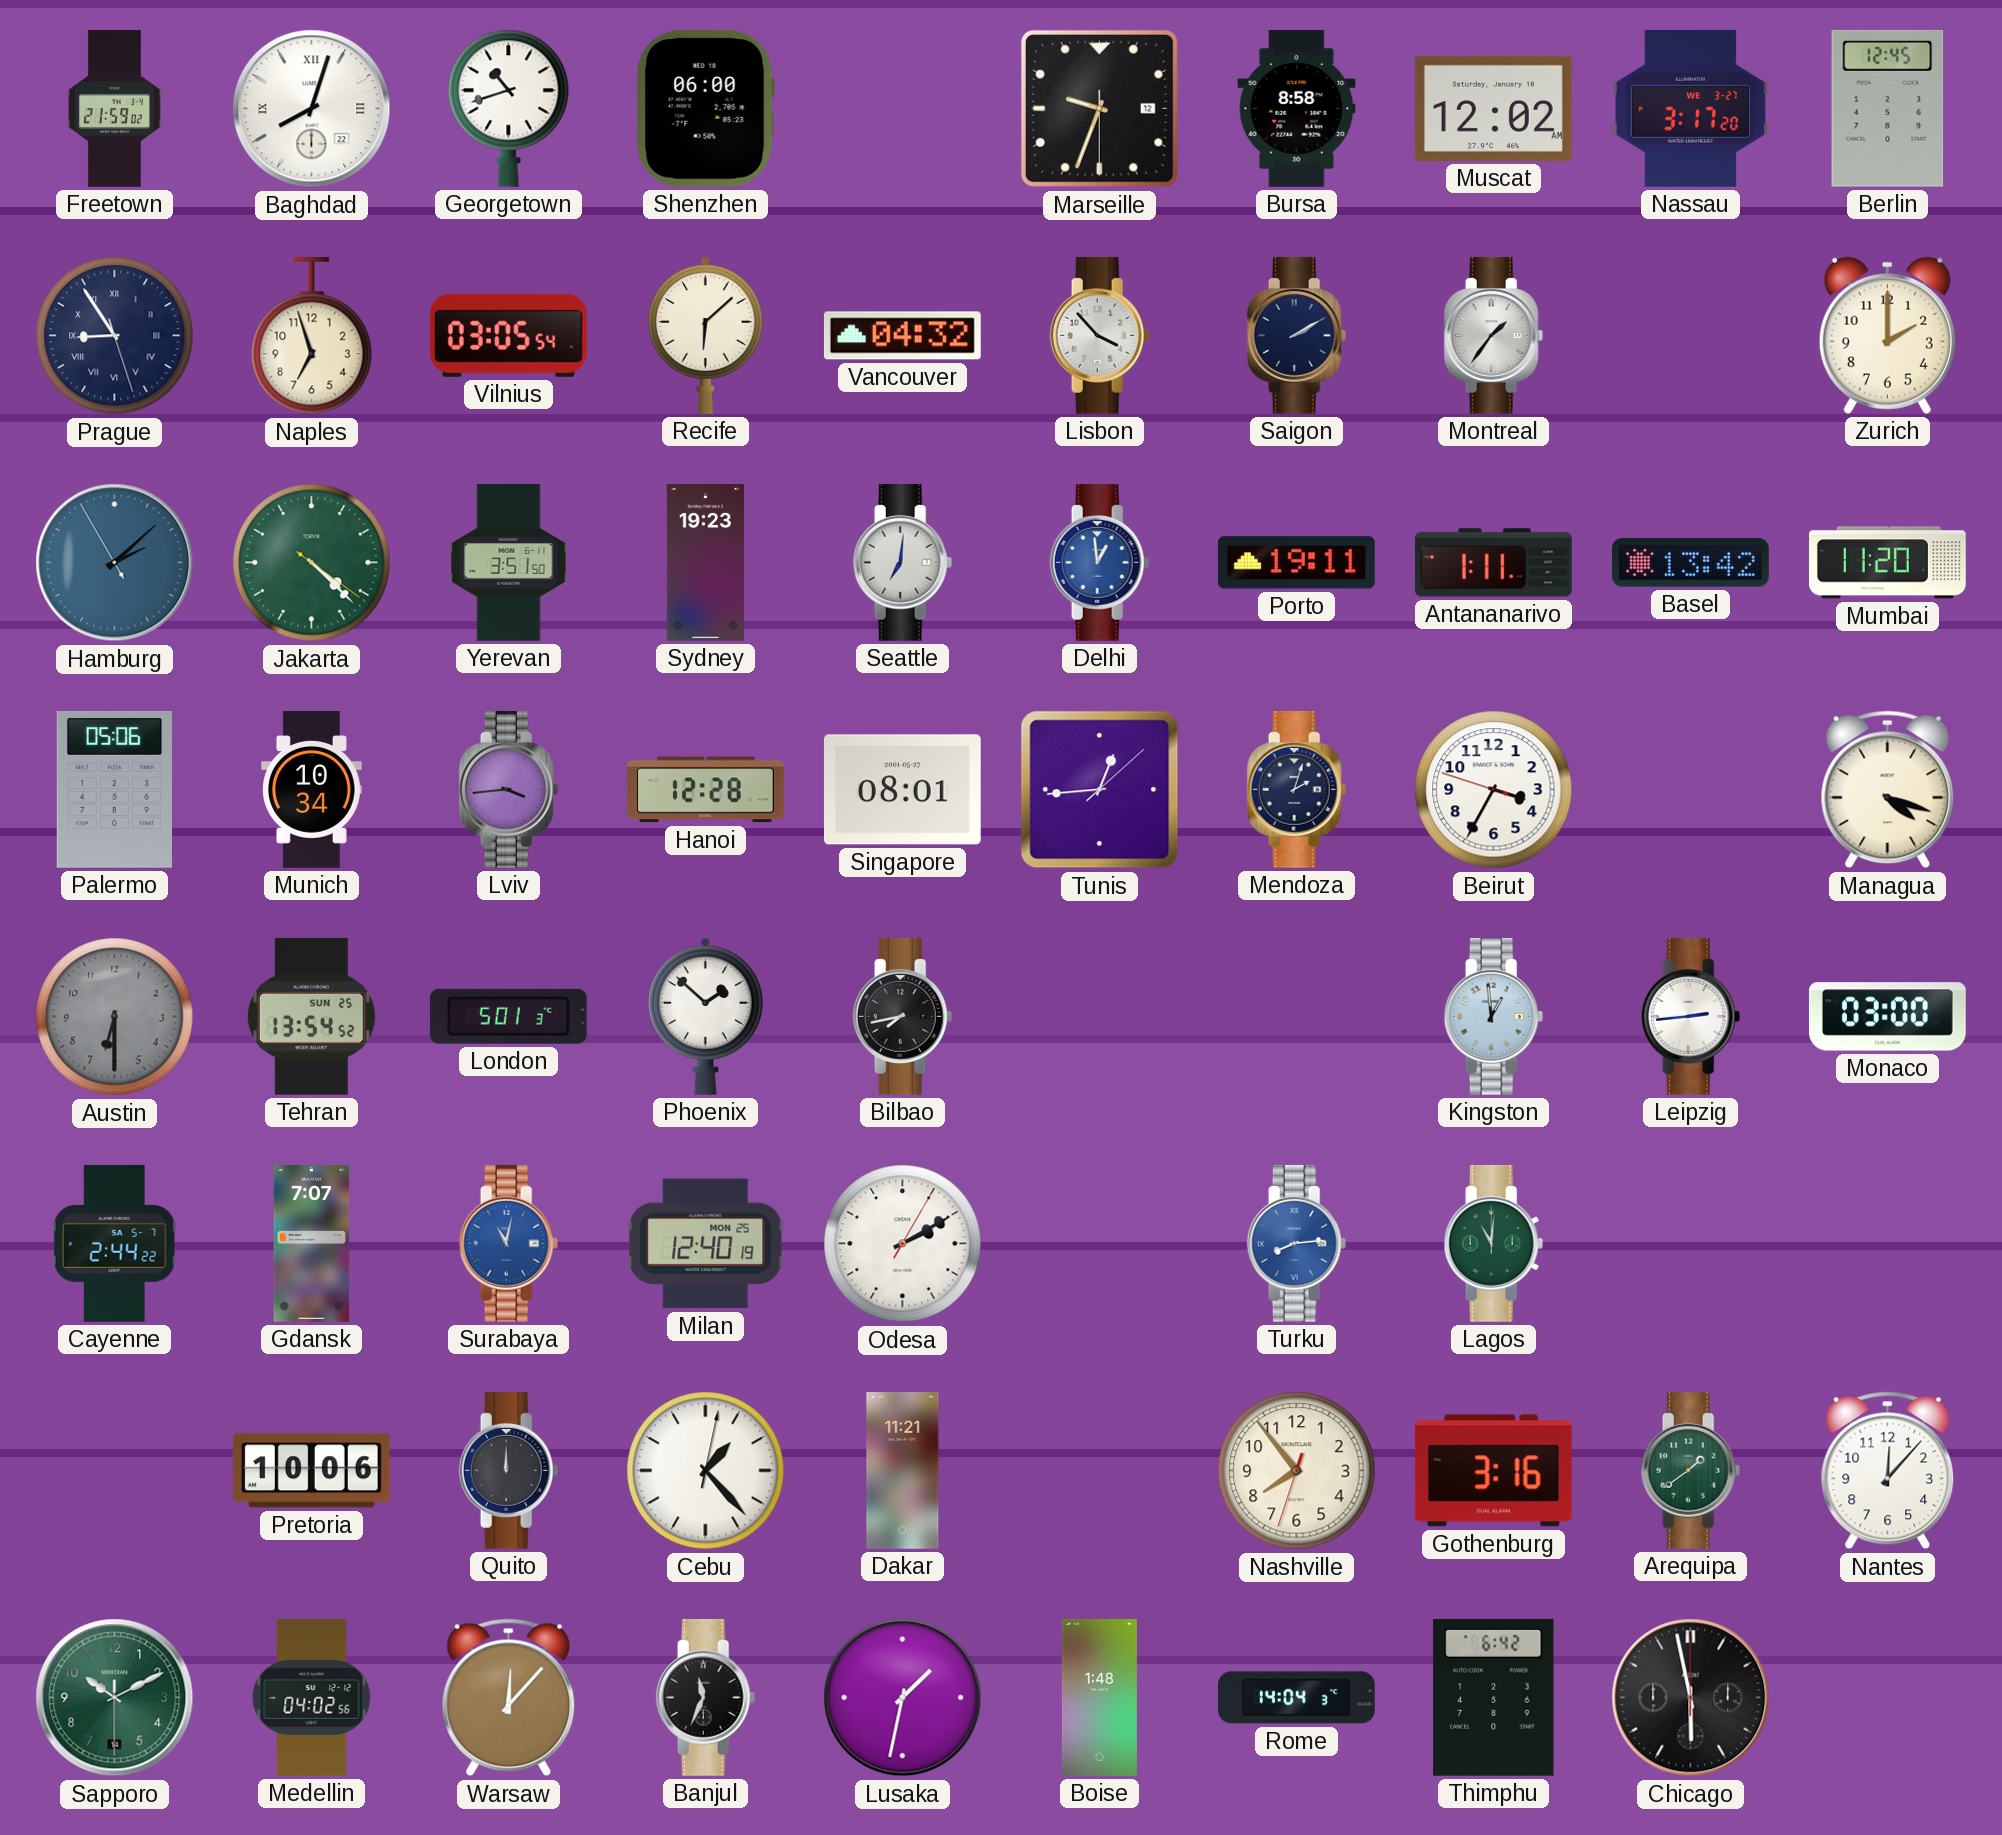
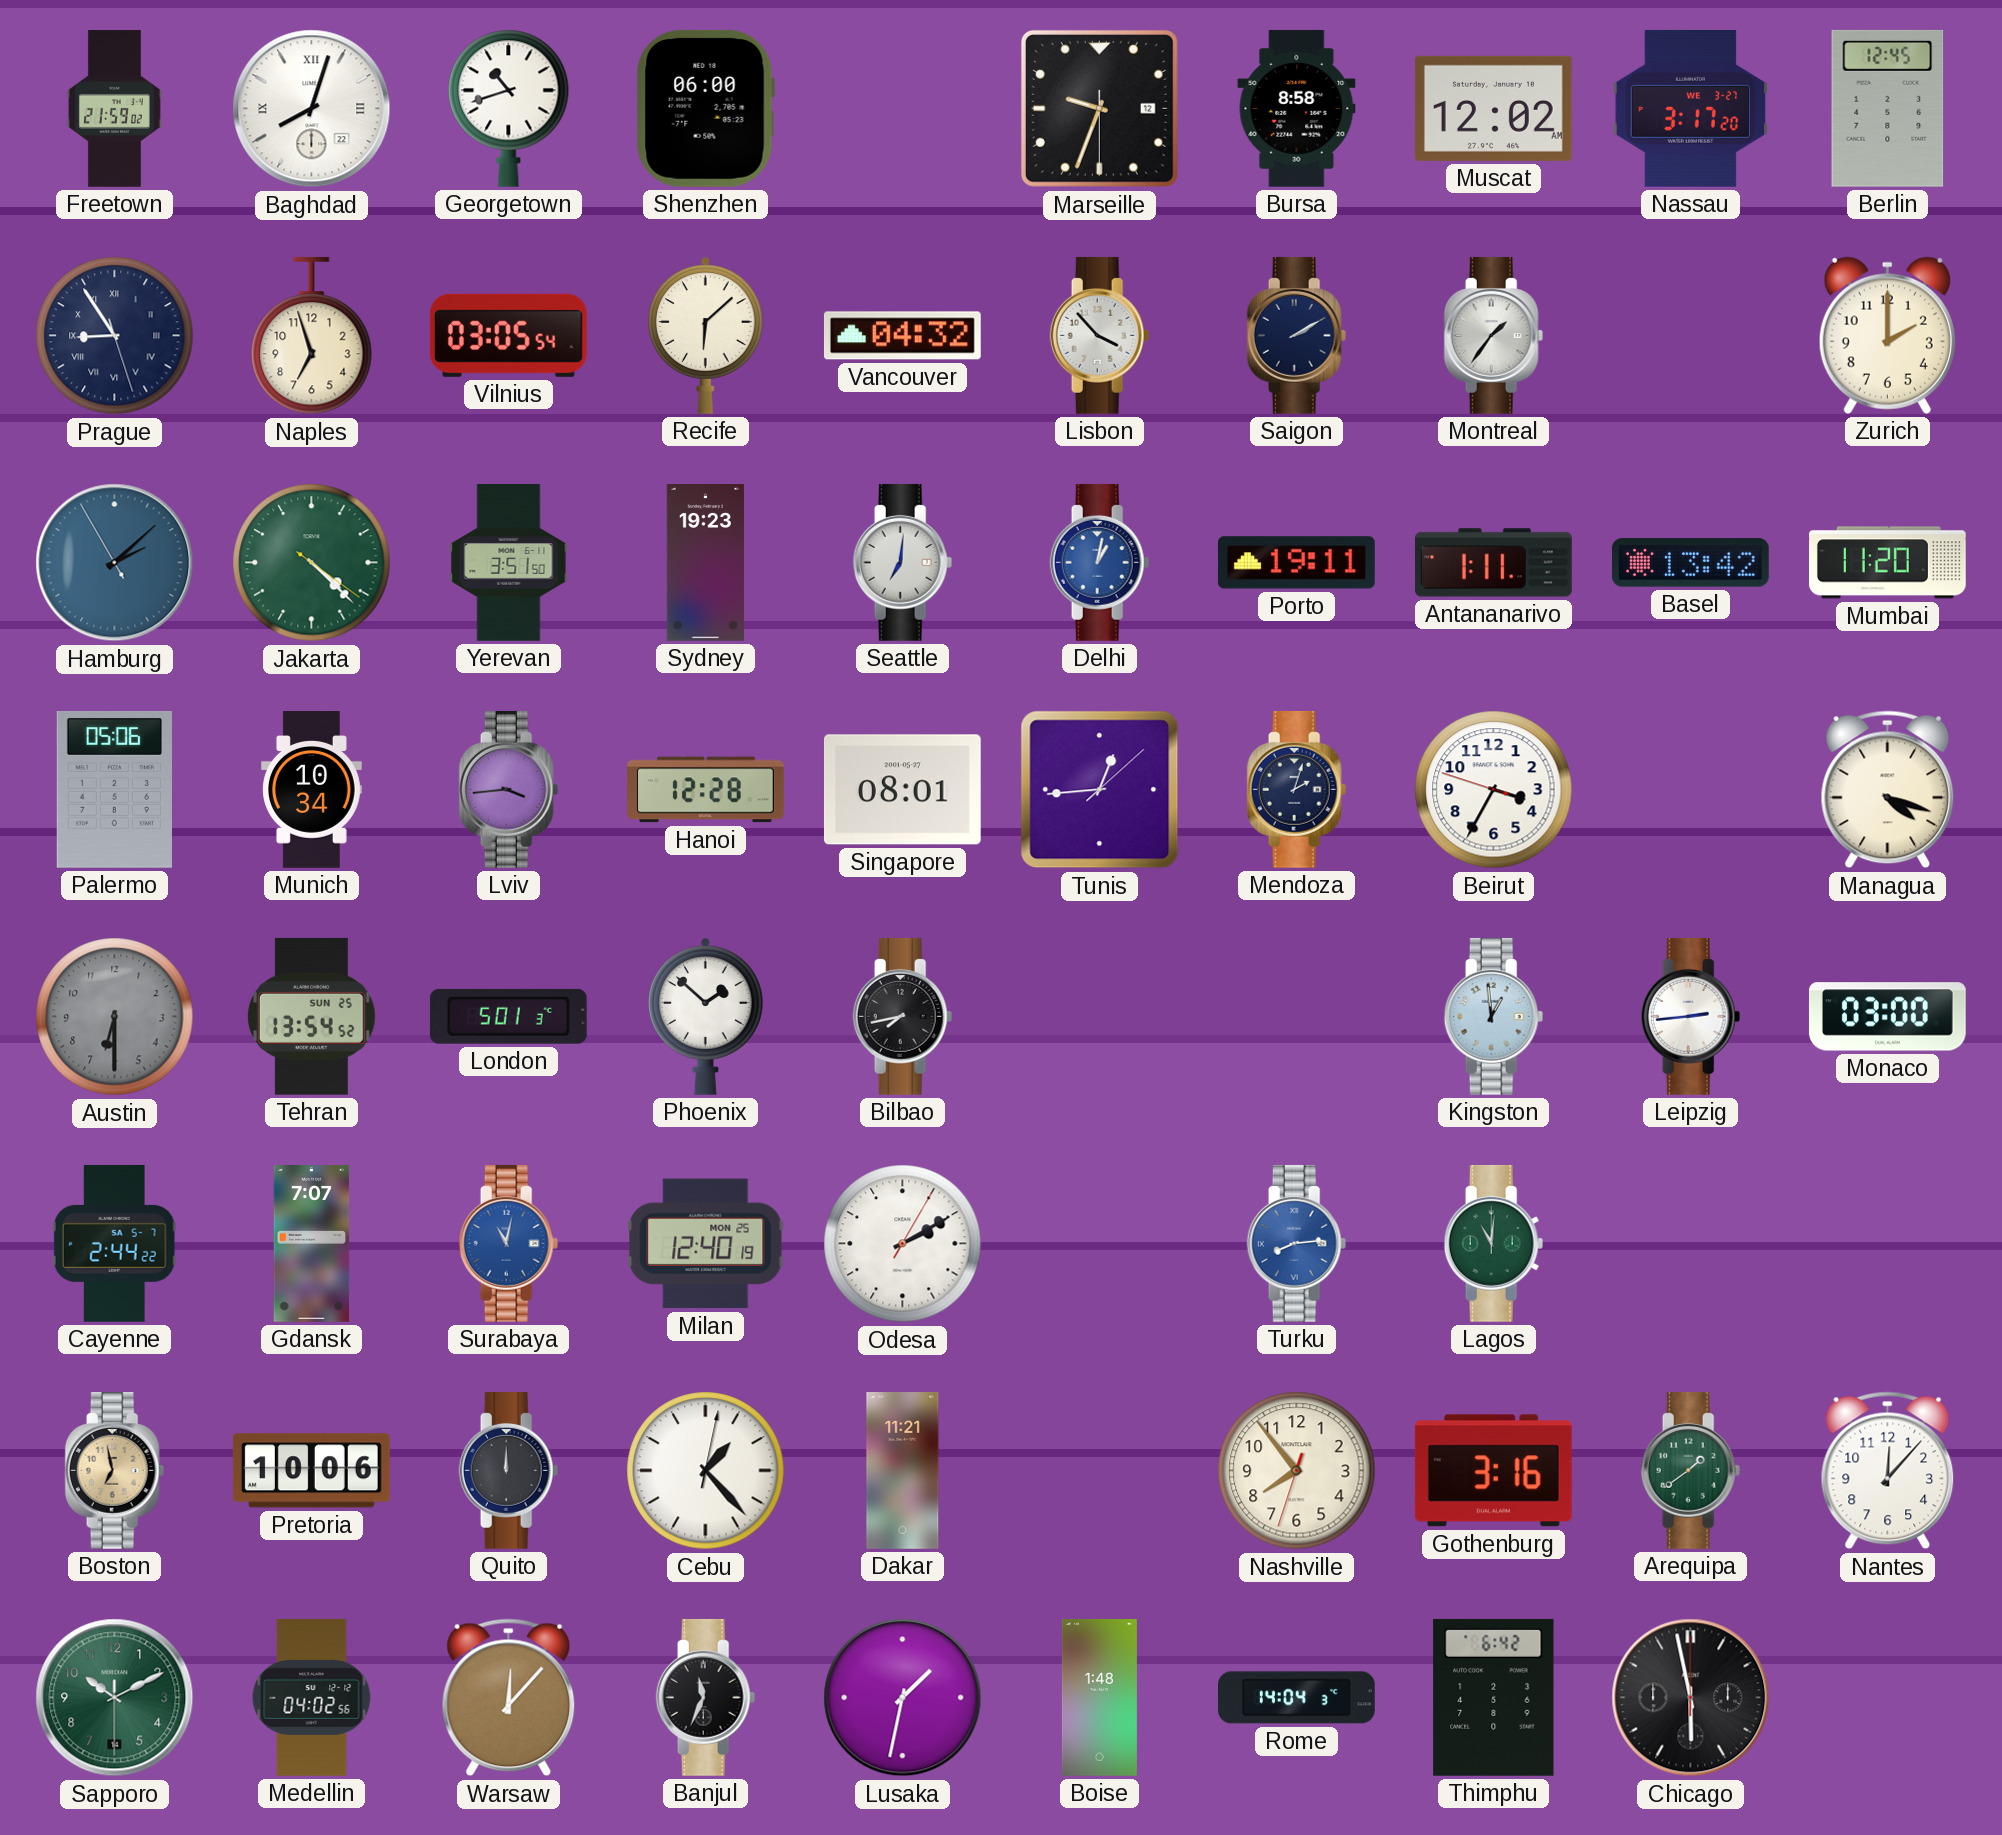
Delhi: 12:59 -> 1:02
Boston: none -> 6:58
